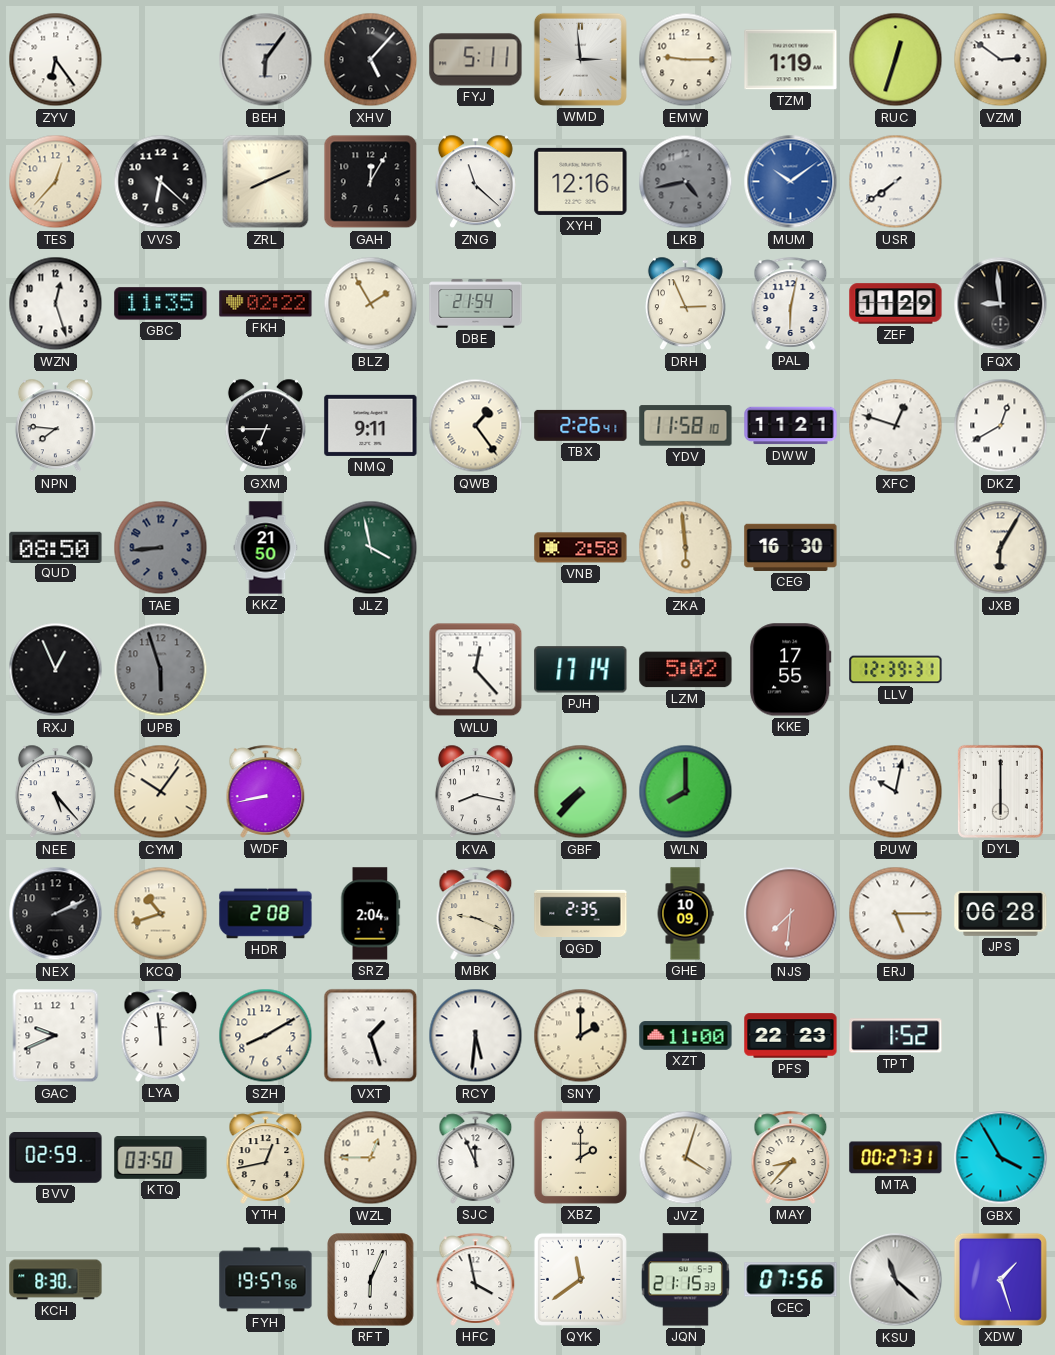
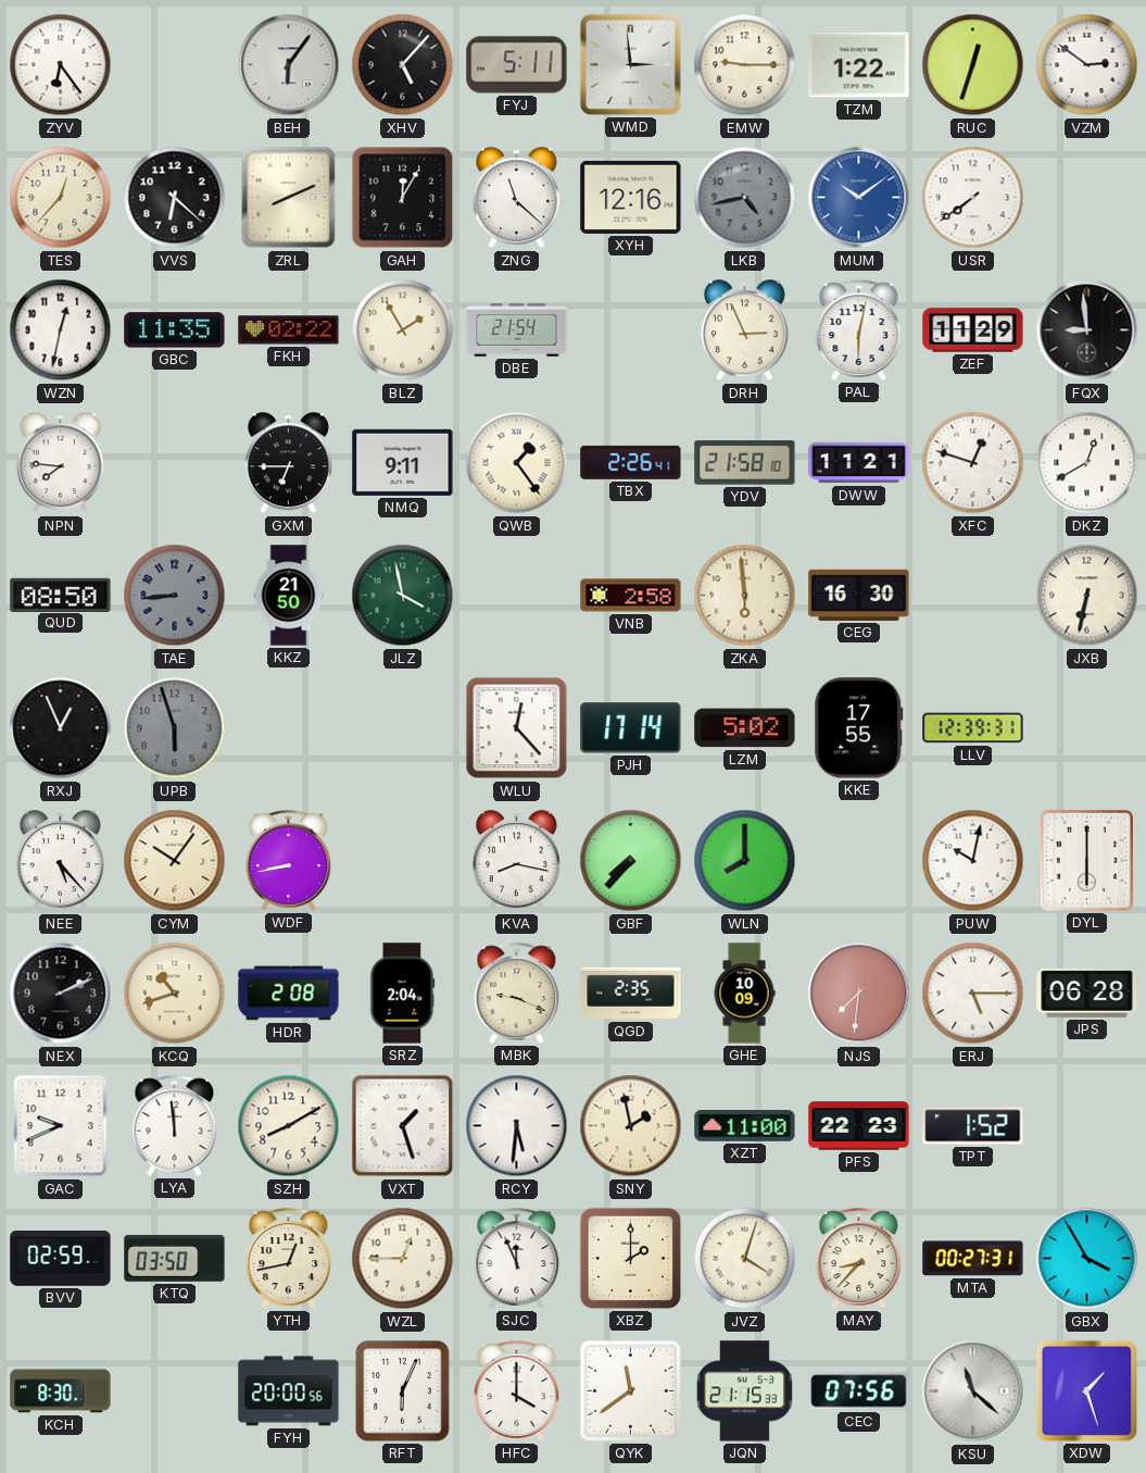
TZM: 1:19 -> 1:22
WZN: 12:27 -> 12:32
YDV: 11:58 -> 21:58
JXB: 6:05 -> 6:32
SNY: 2:00 -> 1:58
FYH: 19:57 -> 20:00
HFC: 3:58 -> 4:00
